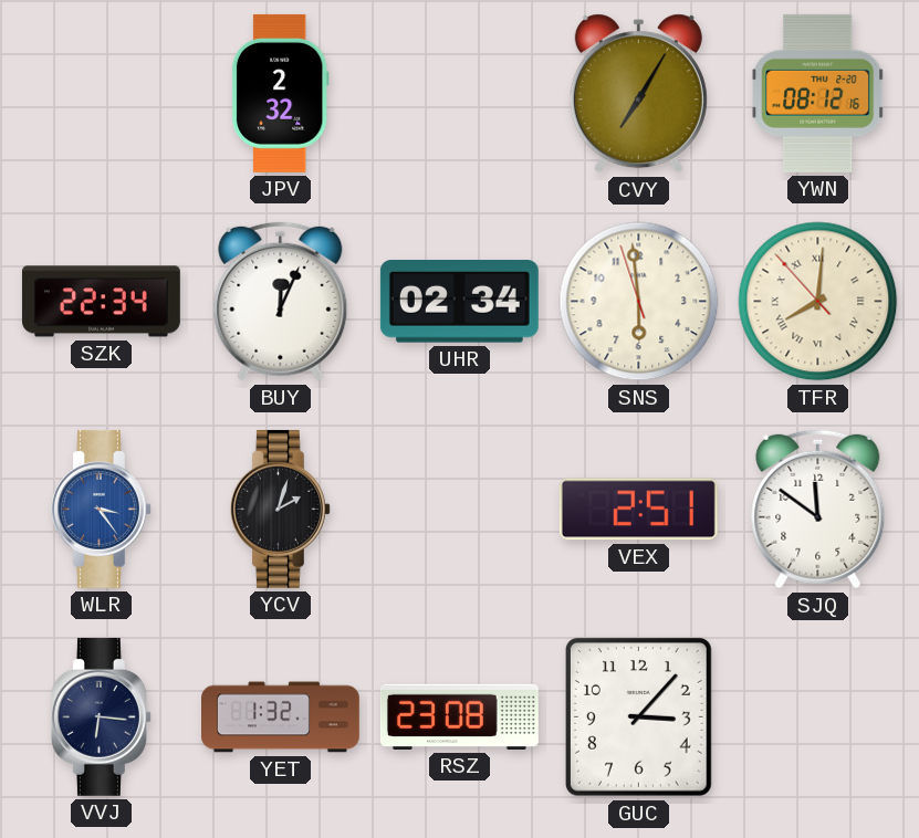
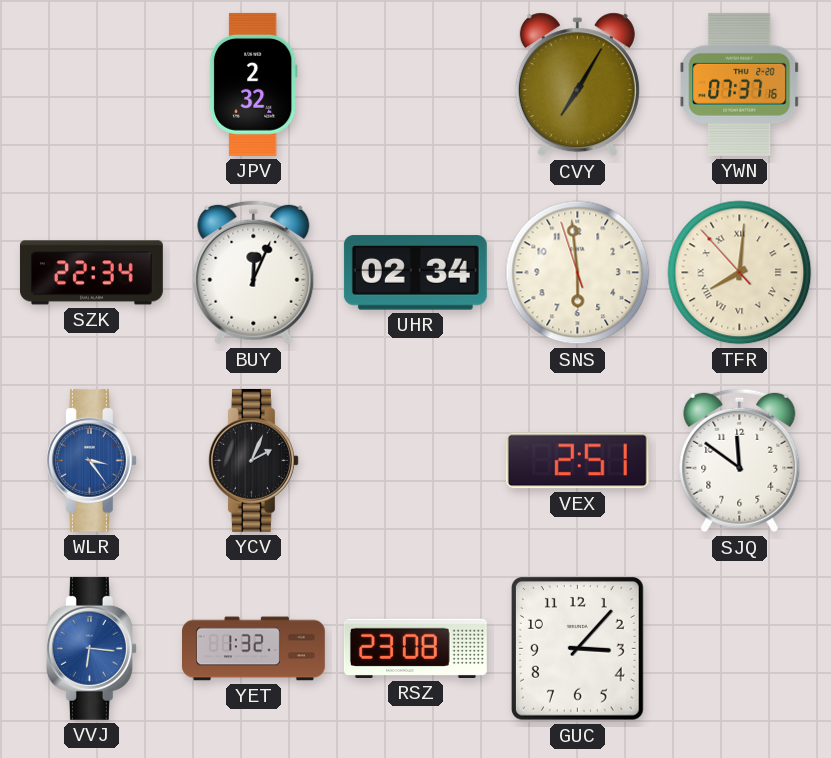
YWN: 08:12 -> 07:37
YCV: 2:03 -> 2:04
VVJ dial: navy -> blue
